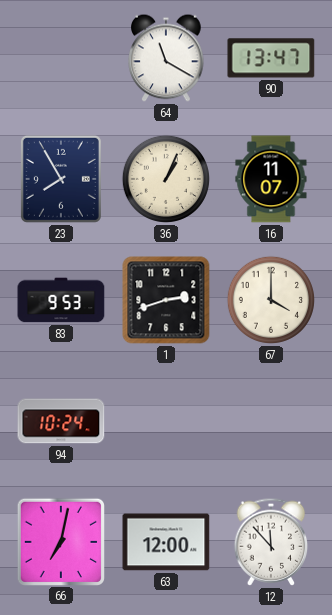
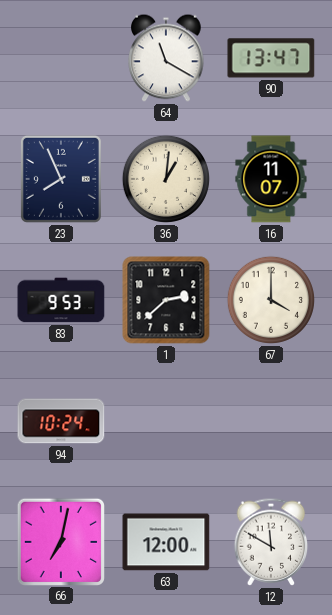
23: 7:55 -> 7:56
36: 1:04 -> 1:01
1: 2:42 -> 2:38
12: 11:53 -> 11:50
